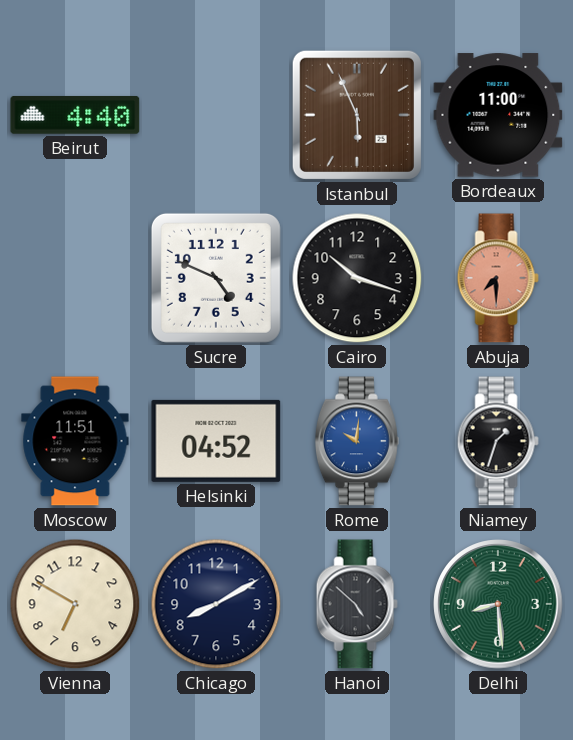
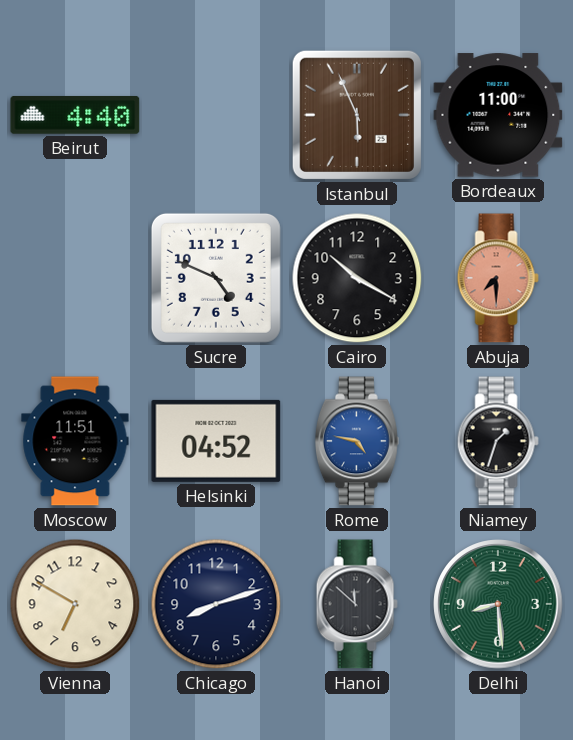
Cairo: 10:18 -> 10:20
Rome: 10:01 -> 4:47
Chicago: 8:10 -> 8:12
Hanoi: 4:52 -> 11:52
